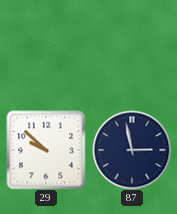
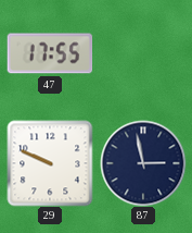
47: none -> 17:55
29: 9:52 -> 9:49
